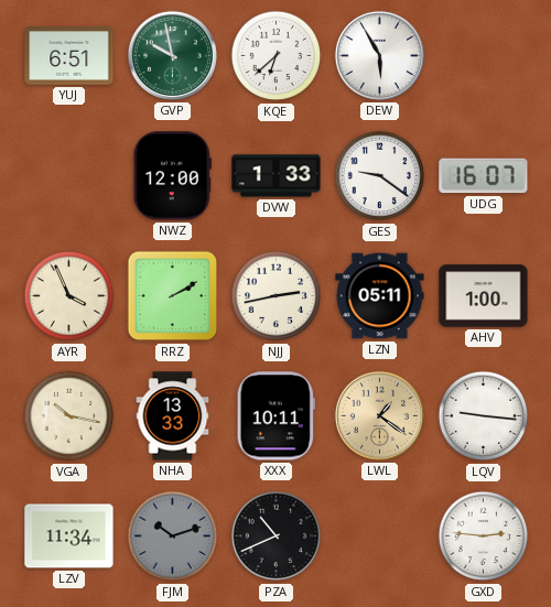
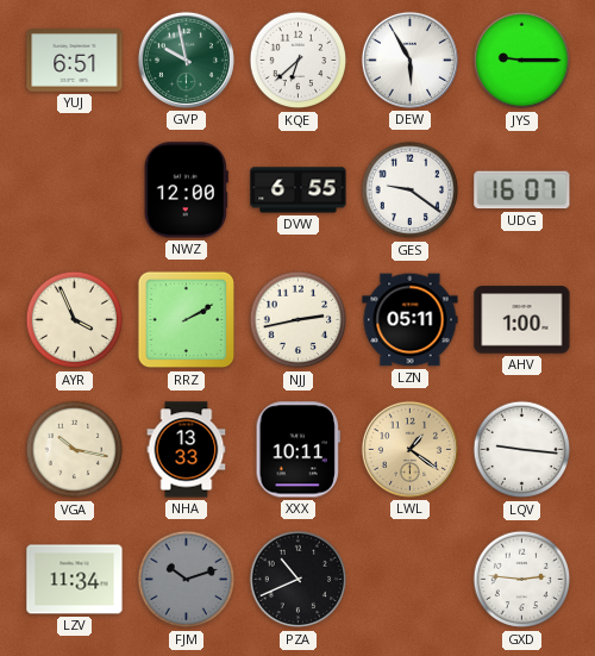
JYS: none -> 9:15
DVW: 1:33 -> 6:55
